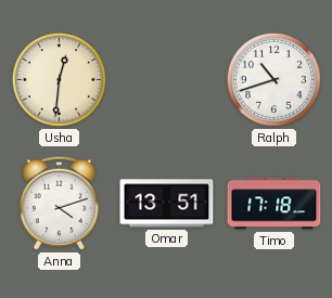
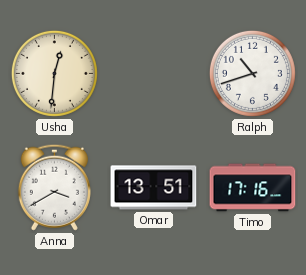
Anna: 4:12 -> 3:40
Timo: 17:18 -> 17:16
